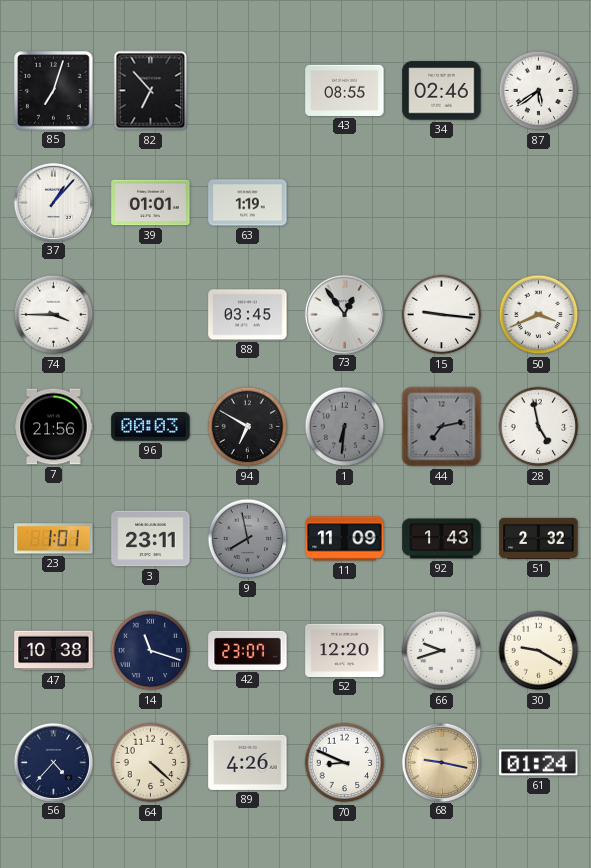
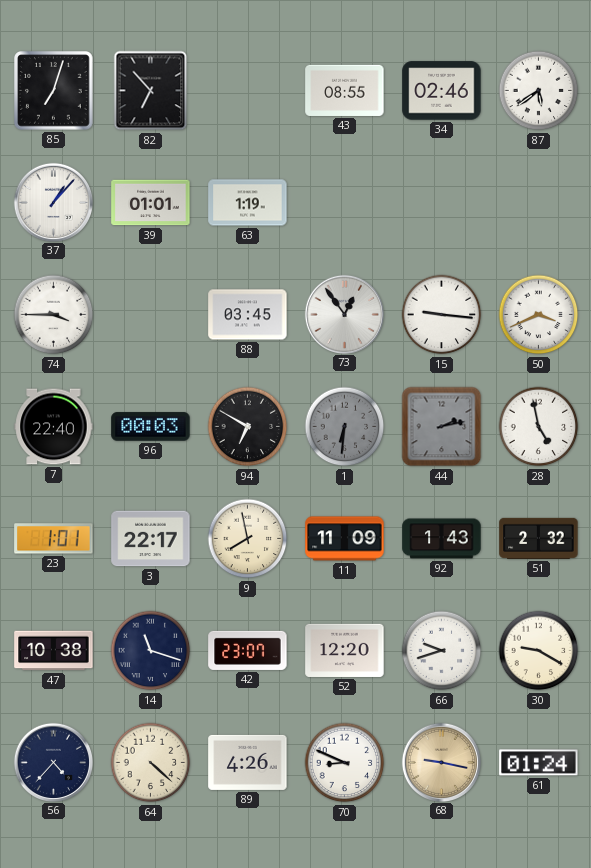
7: 21:56 -> 22:40
44: 7:13 -> 2:13
3: 23:11 -> 22:17
9 dial: grey -> cream
